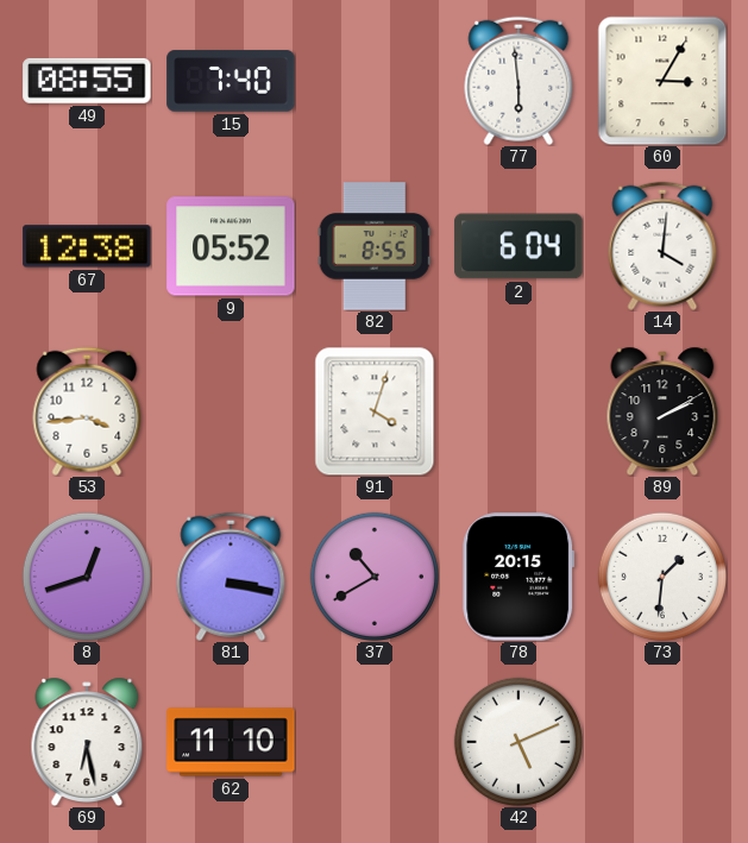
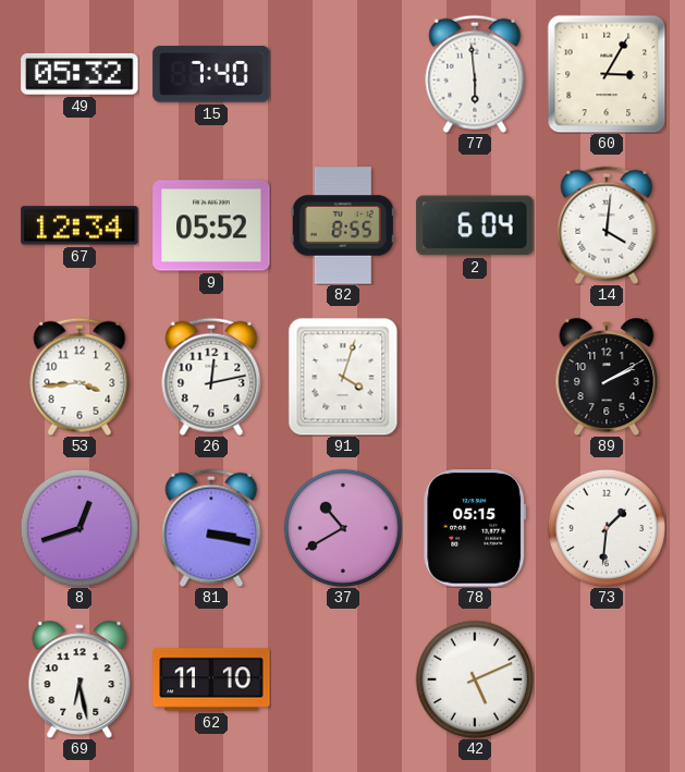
49: 08:55 -> 05:32
67: 12:38 -> 12:34
26: none -> 12:13
78: 20:15 -> 05:15
